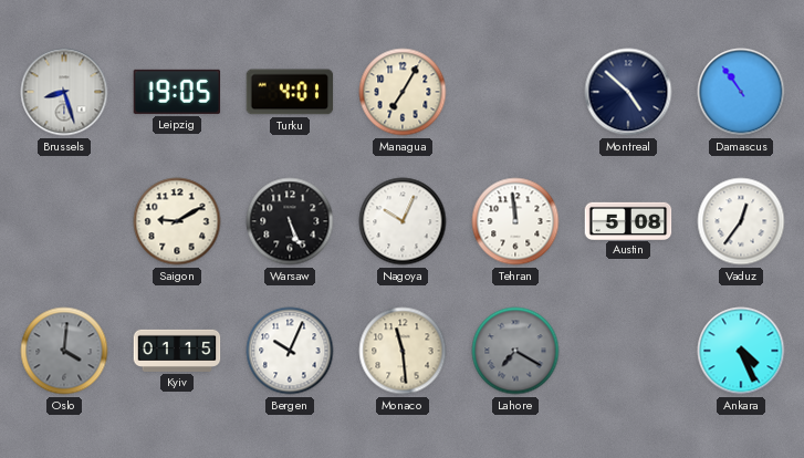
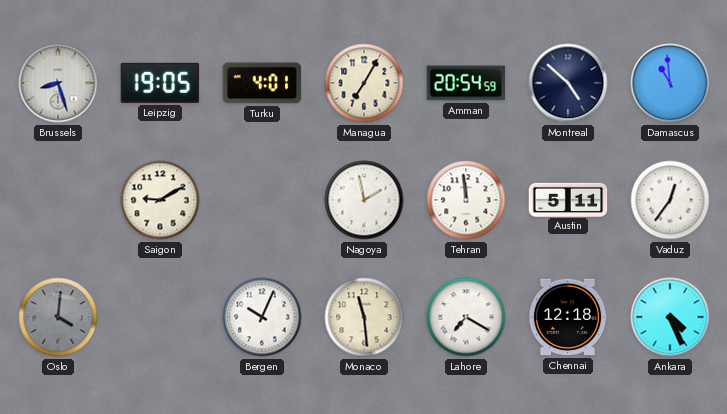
Amman: none -> 20:54
Damascus: 10:54 -> 10:59
Warsaw: 5:26 -> none
Nagoya: 10:04 -> 1:58
Austin: 5:08 -> 5:11
Kyiv: 01:15 -> none
Lahore dial: grey -> white
Chennai: none -> 12:18
